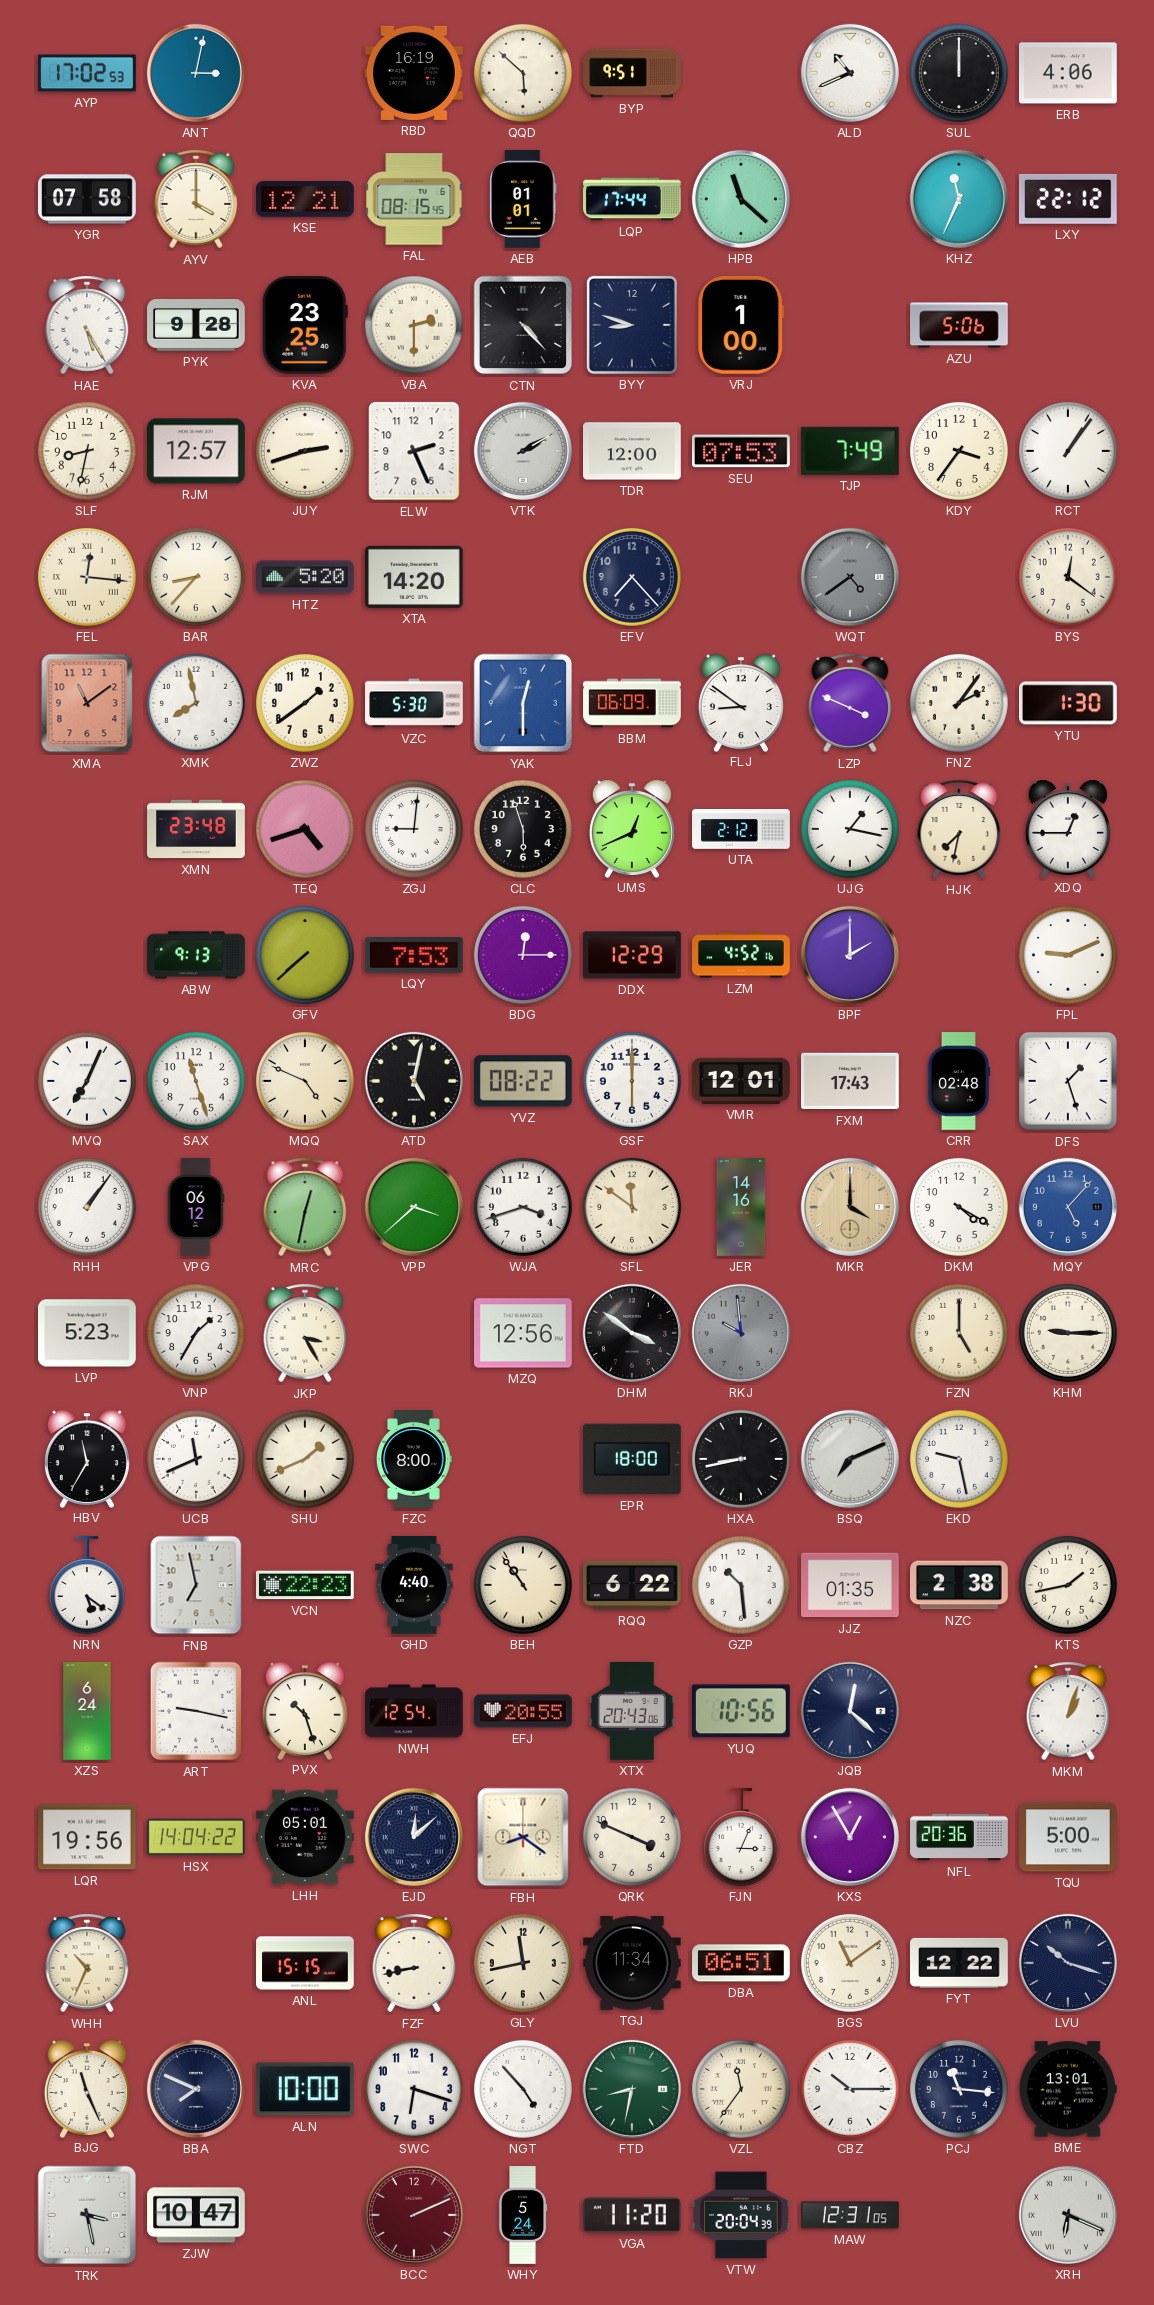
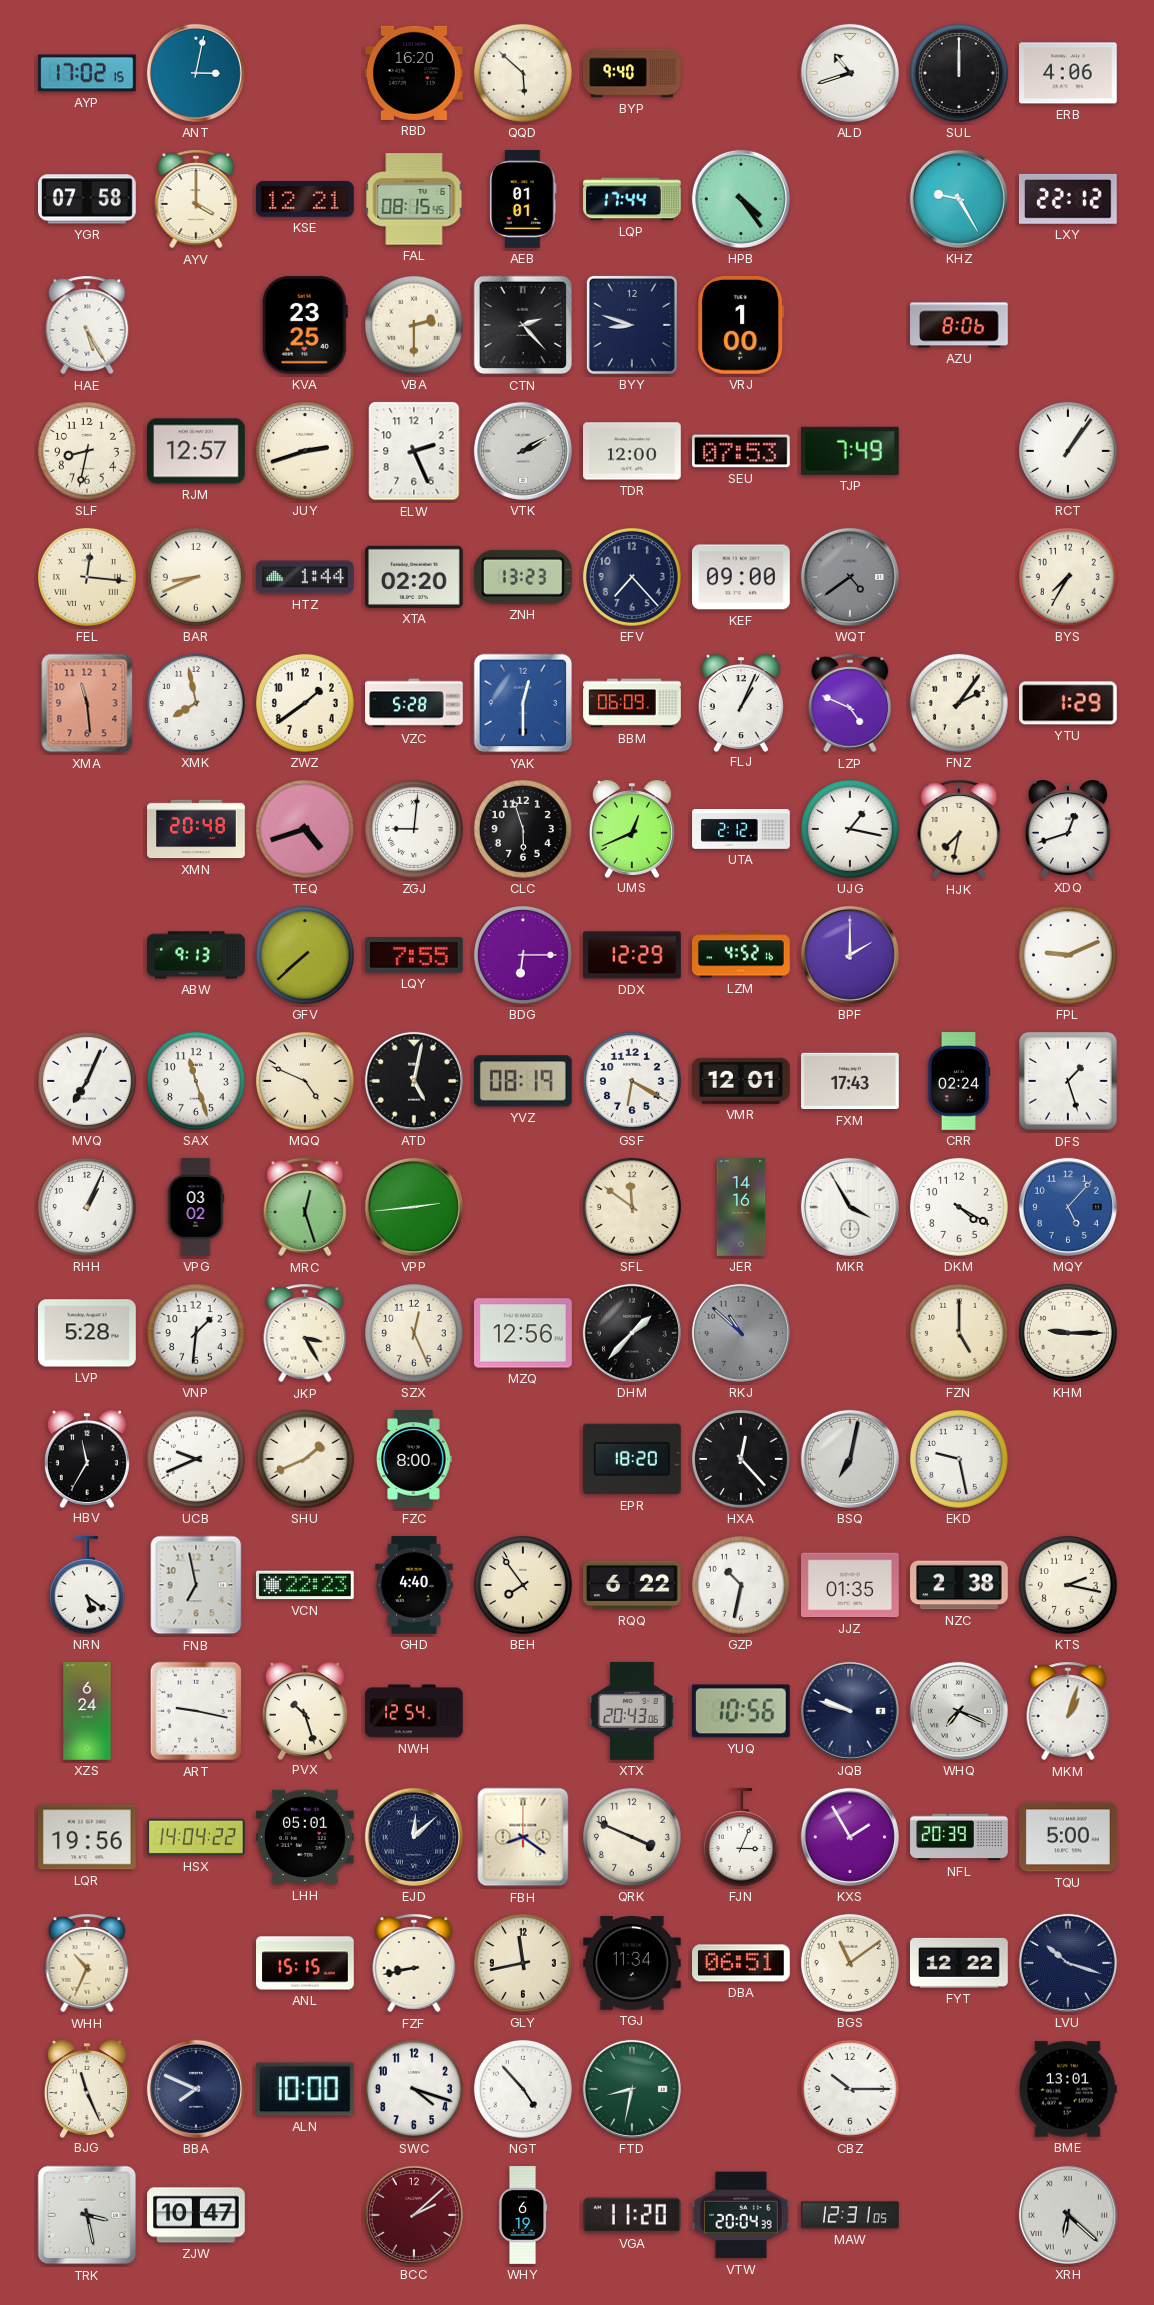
AYP: 17:02:53 -> 17:02:15
RBD: 16:19 -> 16:20
BYP: 9:51 -> 9:40
ALD: 10:41 -> 10:42
HPB: 11:22 -> 4:24
KHZ: 11:34 -> 9:25
PYK: 9:28 -> none
CTN: 4:23 -> 2:23
AZU: 5:06 -> 8:06
KDY: 3:36 -> none
BAR: 8:37 -> 8:41
HTZ: 5:20 -> 1:44
XTA: 14:20 -> 02:20
ZNH: none -> 13:23
KEF: none -> 09:00
BYS: 12:21 -> 7:35
XMA: 11:09 -> 11:29
VZC: 5:30 -> 5:28
FLJ: 8:51 -> 1:04
LZP: 3:49 -> 4:49
YTU: 1:30 -> 1:29
XMN: 23:48 -> 20:48
XDQ: 12:45 -> 12:42
LQY: 7:53 -> 7:55
BDG: 12:15 -> 6:15
YVZ: 08:22 -> 08:19
GSF: 6:00 -> 6:20
CRR: 02:48 -> 02:24
RHH: 1:06 -> 1:04
VPG: 06:12 -> 03:02
MRC: 12:32 -> 12:27
VPP: 3:38 -> 2:44
WJA: 3:42 -> none
MKR: 4:00 -> 3:55
MKR dial: champagne -> white
LVP: 5:23 -> 5:28
VNP: 1:35 -> 1:31
SZX: none -> 12:26
DHM: 3:51 -> 1:37
RKJ: 9:59 -> 10:52
UCB: 11:41 -> 9:41
EPR: 18:00 -> 18:20
HXA: 8:43 -> 12:23
BSQ: 7:11 -> 7:02
BEH: 10:54 -> 7:54
GZP: 10:29 -> 10:32
KTS: 1:43 -> 2:17
EFJ: 20:55 -> none
JQB: 12:22 -> 9:48
WHQ: none -> 7:19
KXS: 12:55 -> 1:55
NFL: 20:36 -> 20:39
SWC: 6:18 -> 4:18
VZL: 11:36 -> none
PCJ: 11:16 -> none
BCC: 2:11 -> 2:08
WHY: 5:24 -> 6:19
XRH: 6:19 -> 6:22
